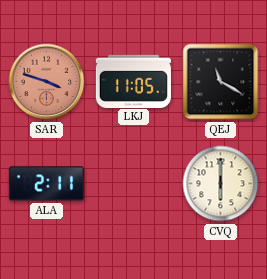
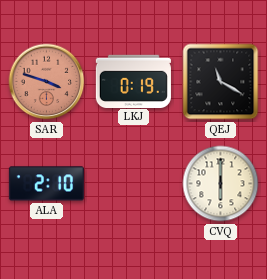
LKJ: 11:05 -> 0:19
ALA: 2:11 -> 2:10
